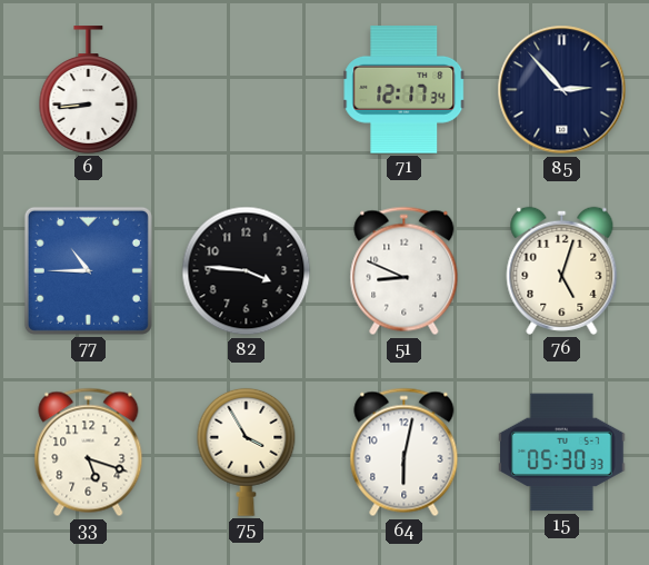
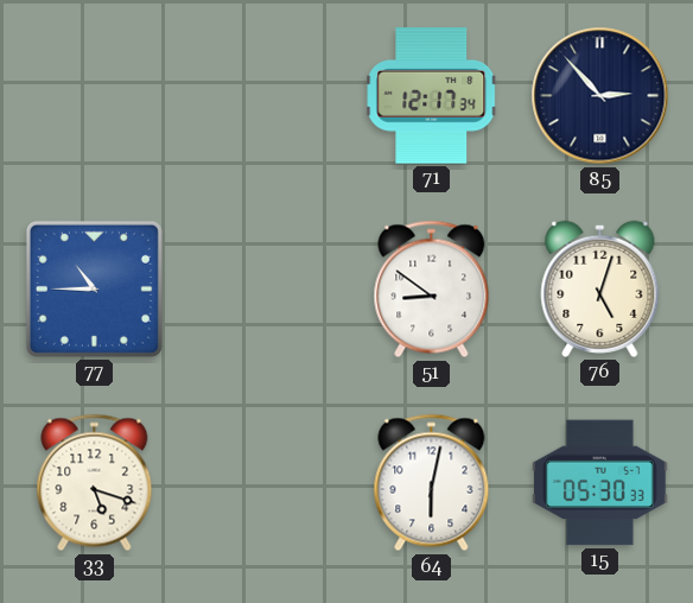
6: 8:44 -> none
82: 3:46 -> none
51: 8:49 -> 8:51
75: 3:55 -> none
